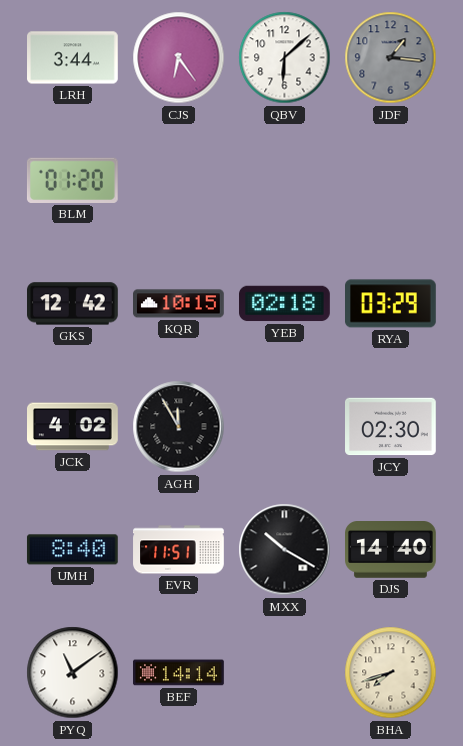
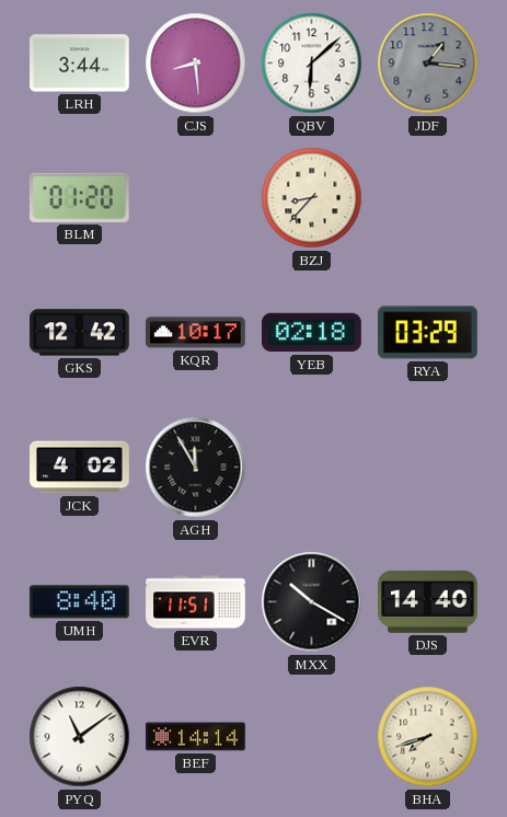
CJS: 6:24 -> 8:29
BZJ: none -> 8:37
KQR: 10:15 -> 10:17
JCY: 02:30 -> none
